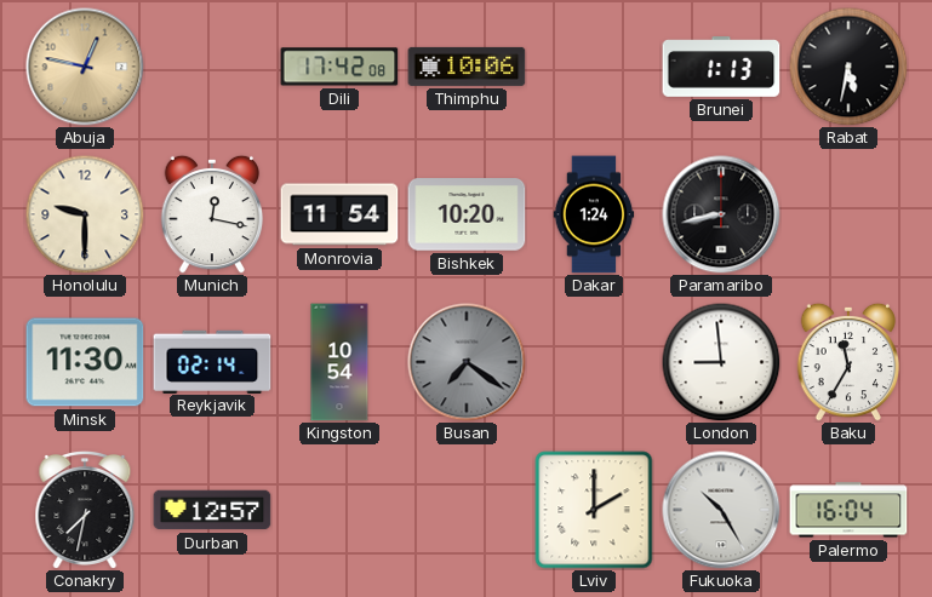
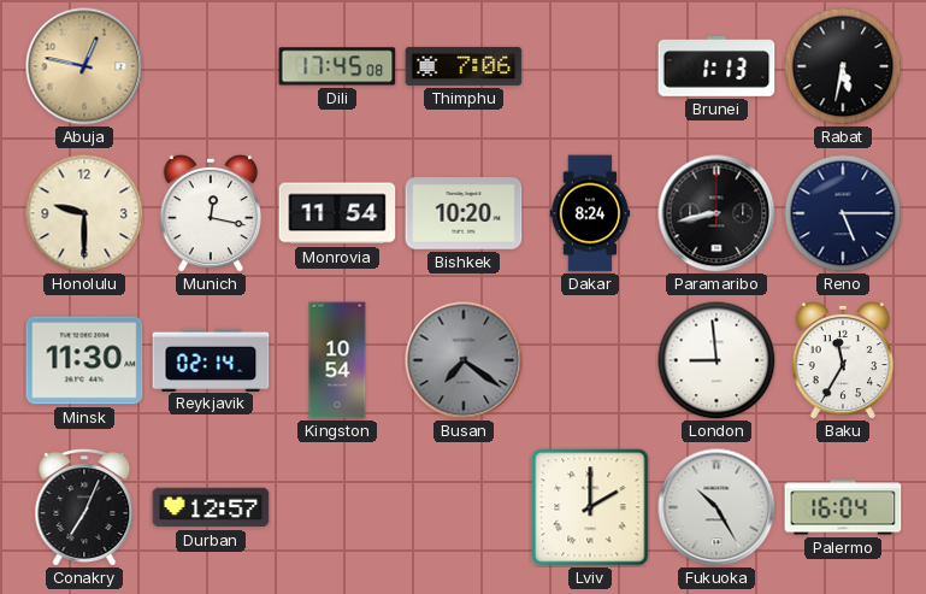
Dili: 17:42 -> 17:45
Thimphu: 10:06 -> 7:06
Dakar: 1:24 -> 8:24
Reno: none -> 5:15
Conakry: 7:32 -> 7:04
